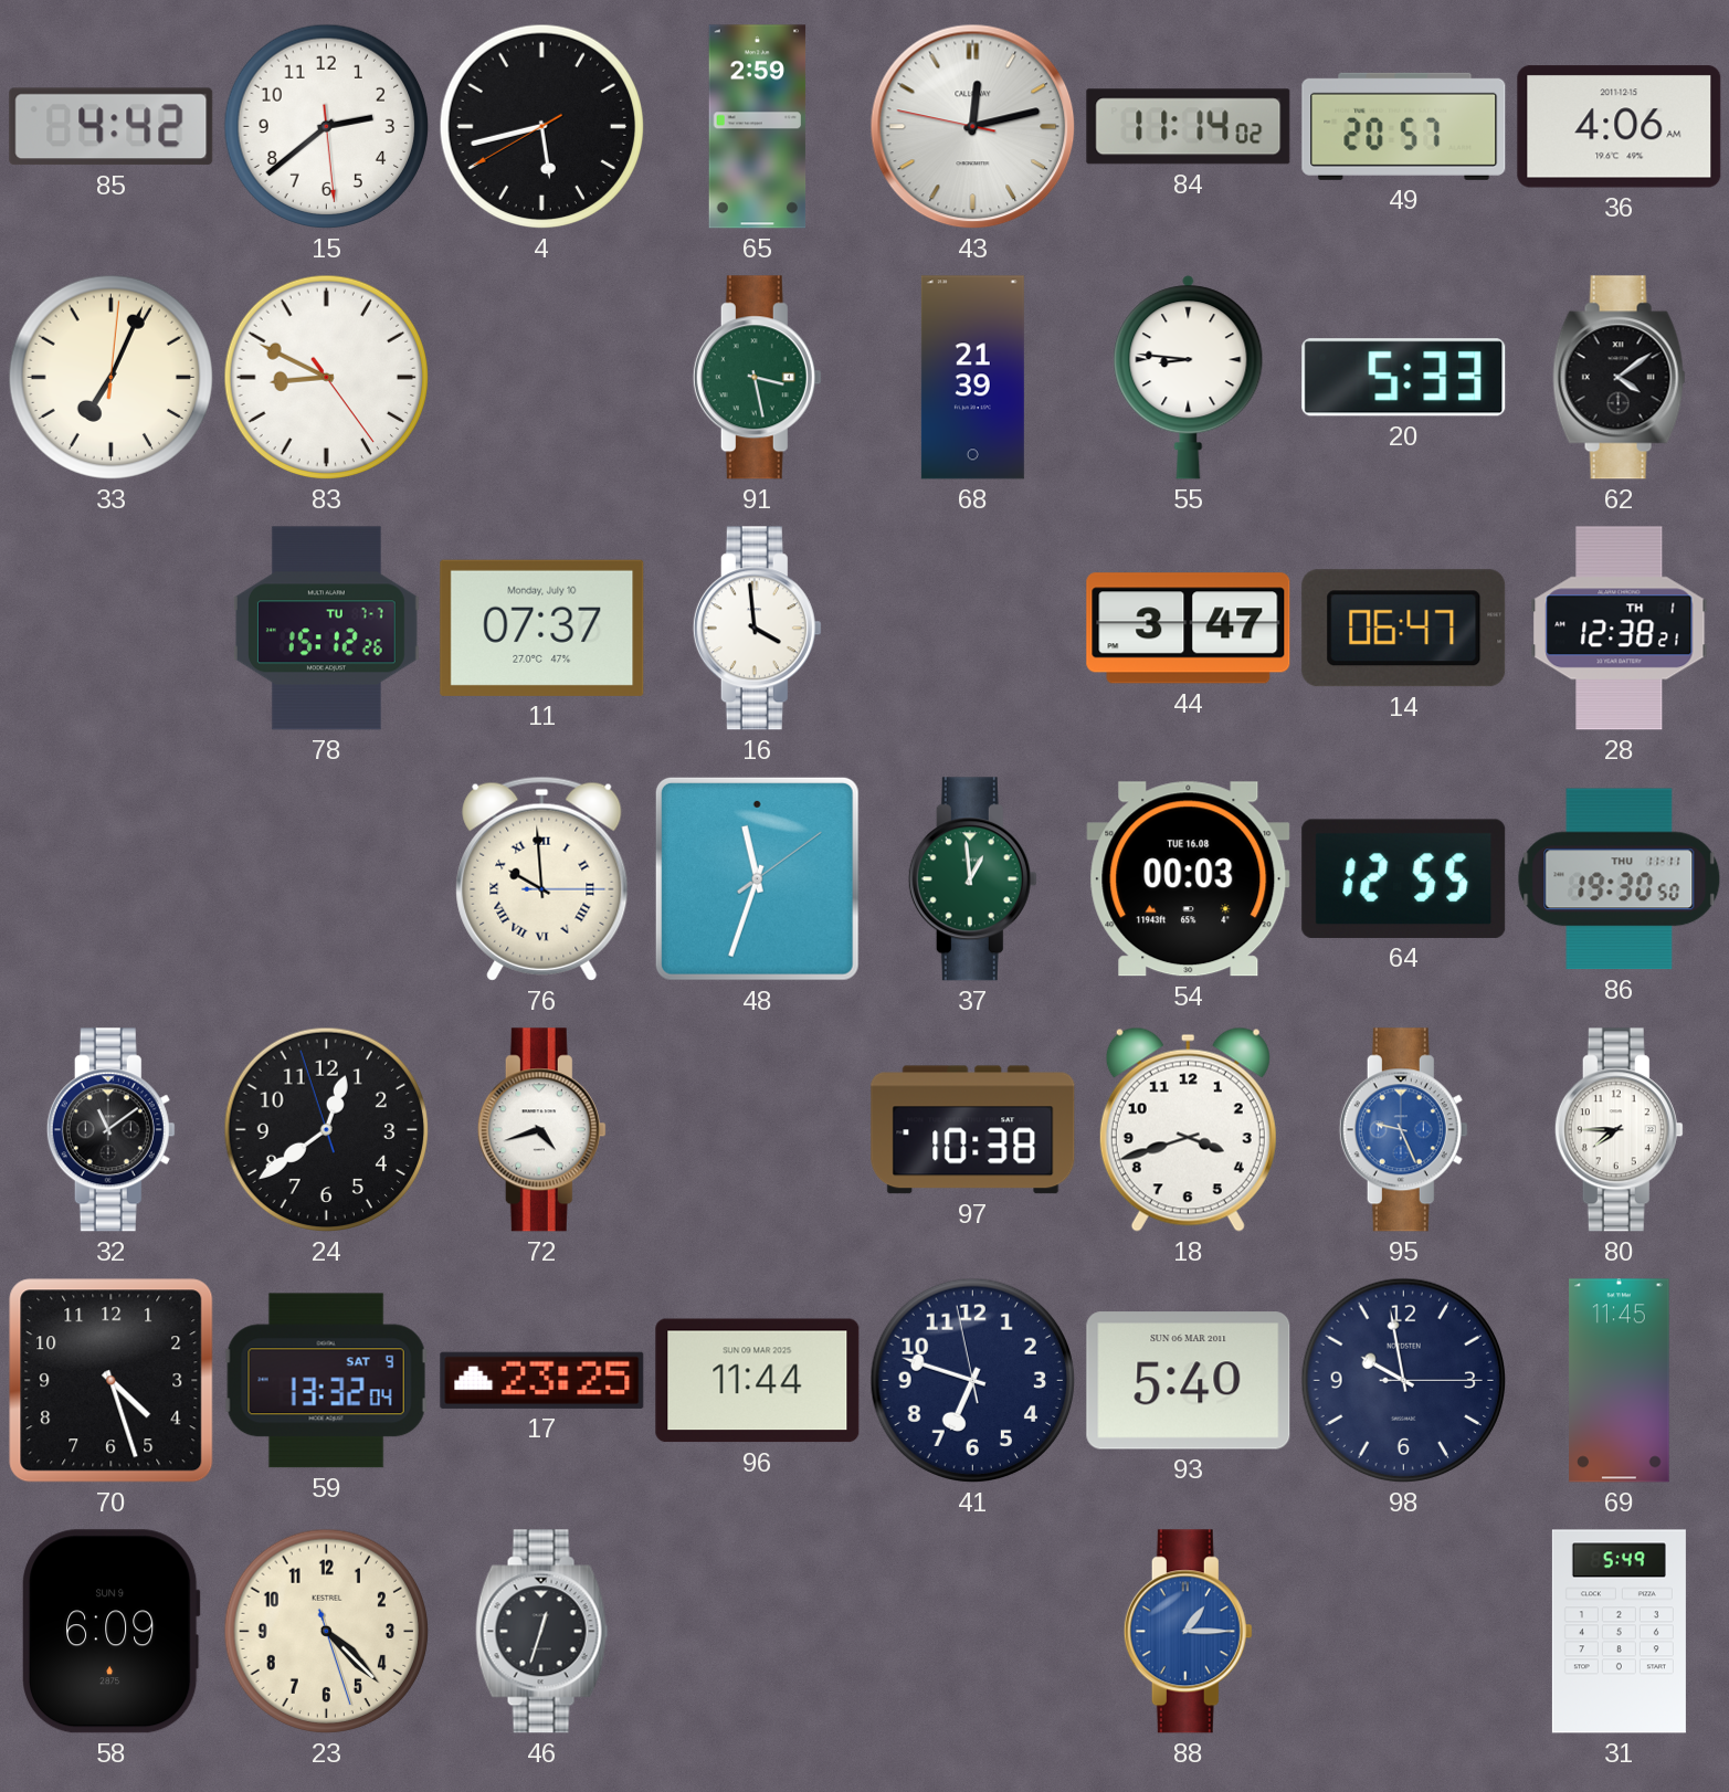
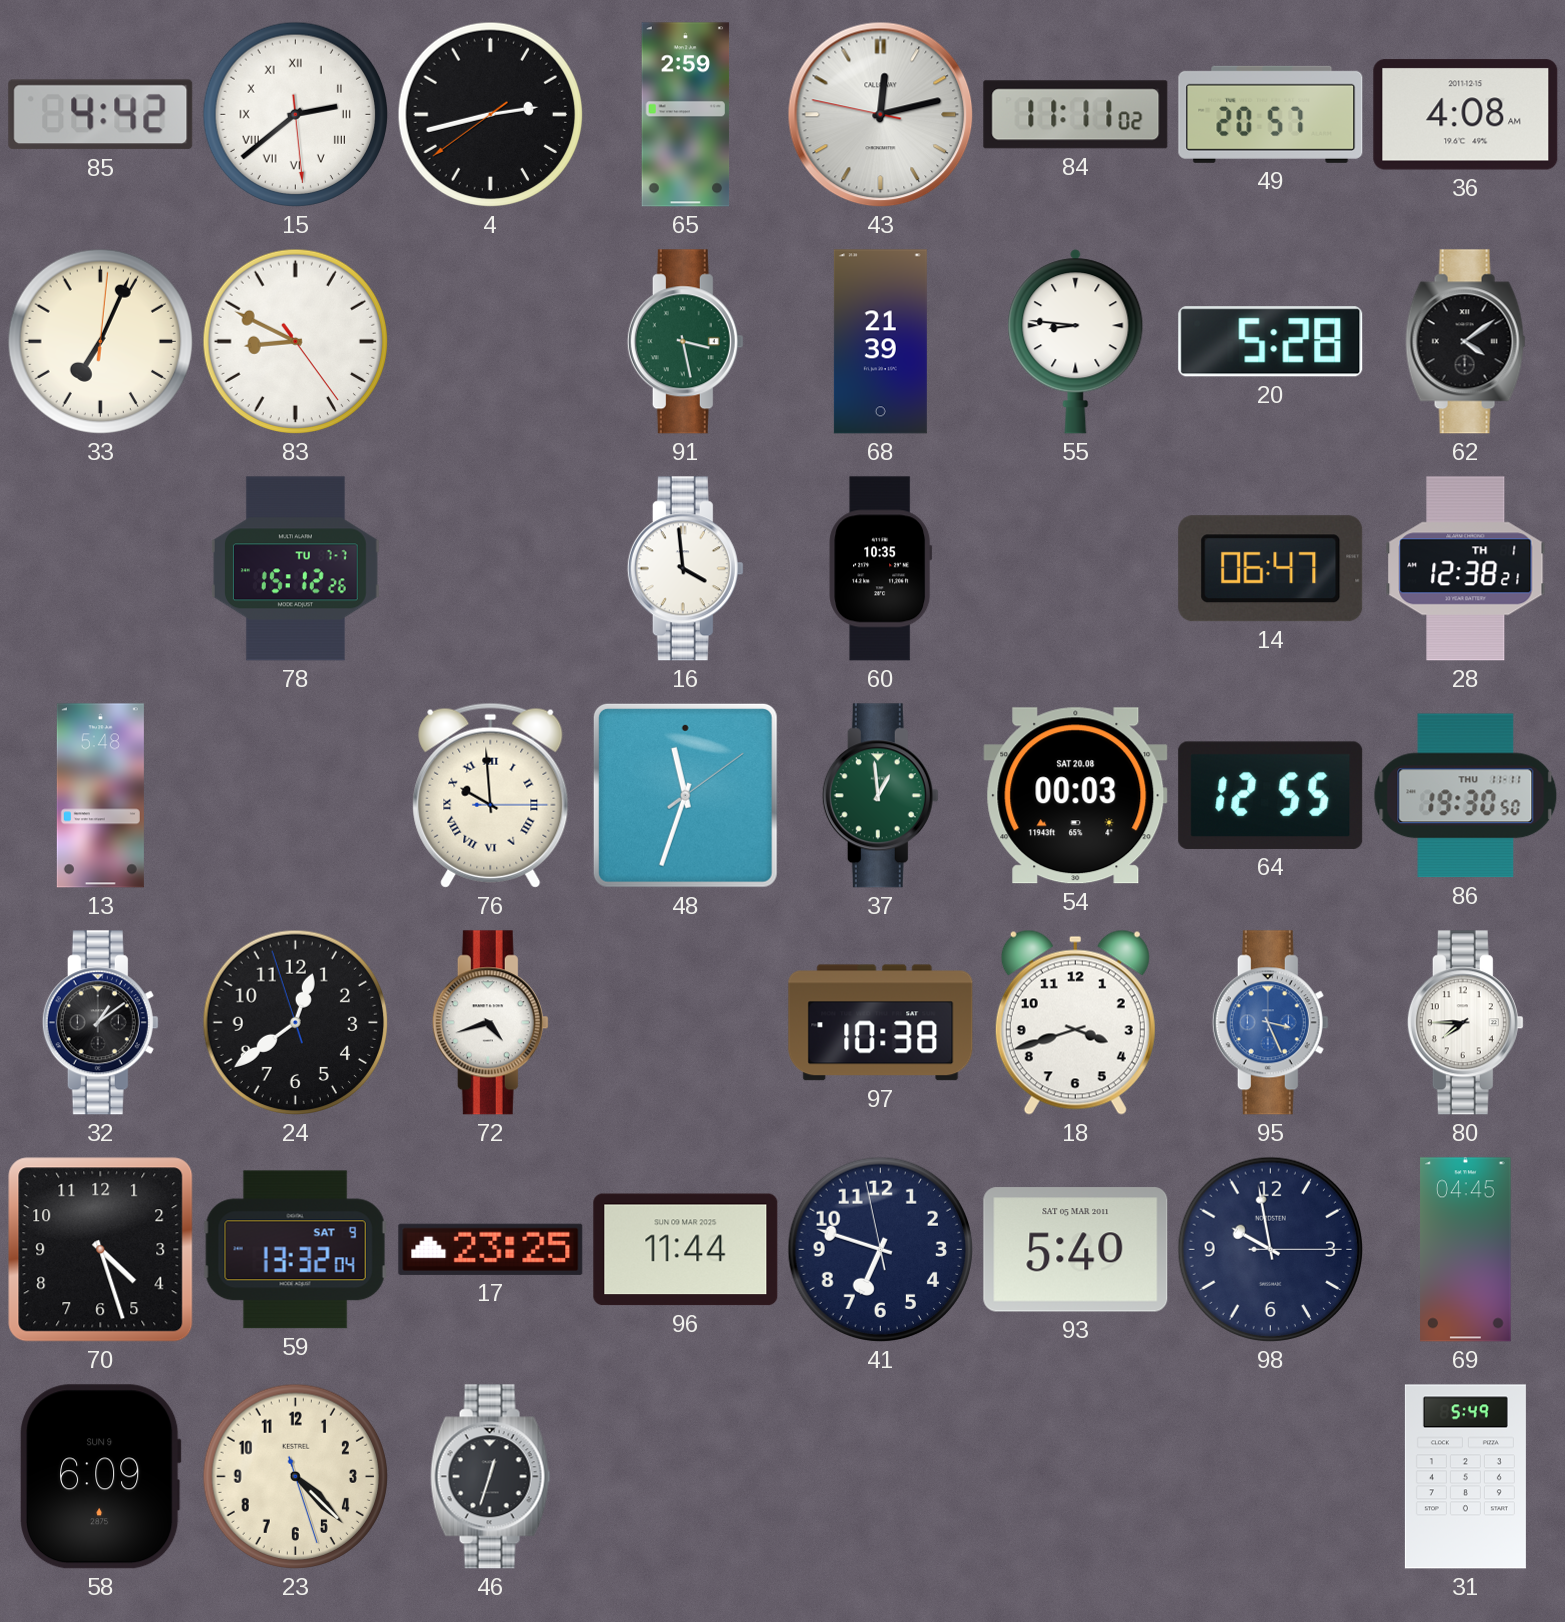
15 numerals: Arabic -> Roman
4: 5:42 -> 2:42
84: 11:14 -> 11:11
36: 4:06 -> 4:08
20: 5:33 -> 5:28
11: 07:37 -> none
60: none -> 10:35
44: 3:47 -> none
13: none -> 5:48
54 date: TUE 16.08 -> SAT 20.08
32: 11:09 -> 1:09
95: 9:26 -> 3:26
93 date: SUN 06 MAR 2011 -> SAT 05 MAR 2011
69: 11:45 -> 04:45
88: 1:15 -> none
